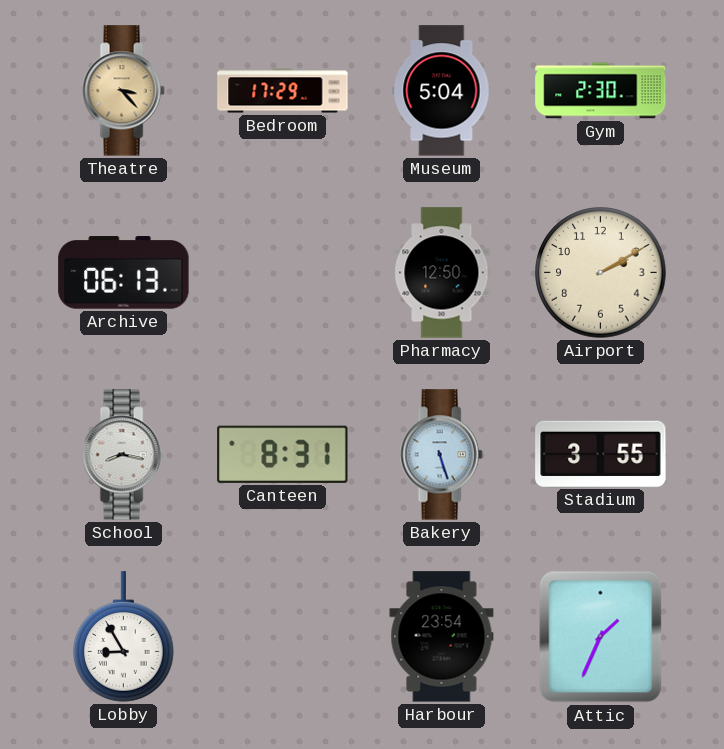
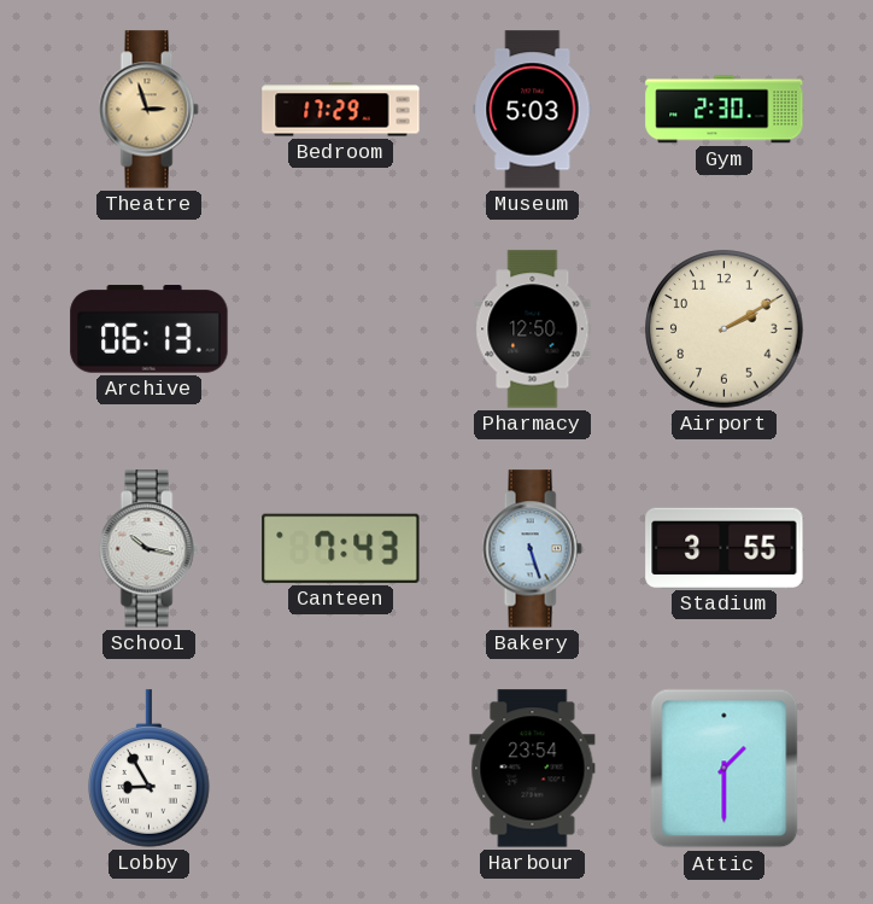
Theatre: 3:23 -> 2:57
Museum: 5:04 -> 5:03
School: 8:17 -> 10:17
Canteen: 8:31 -> 7:43
Attic: 1:34 -> 1:30
